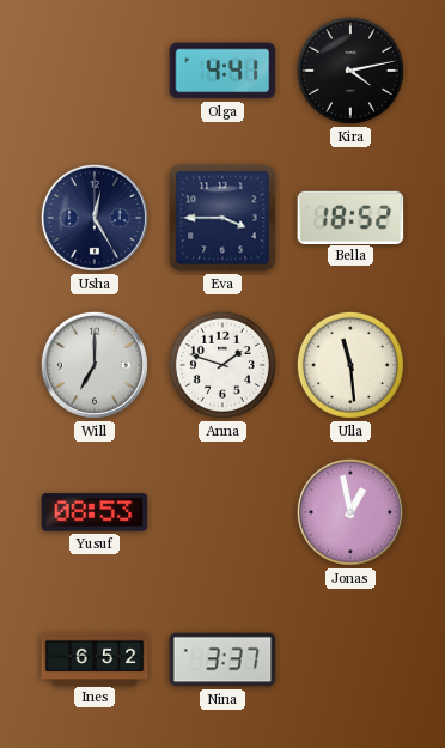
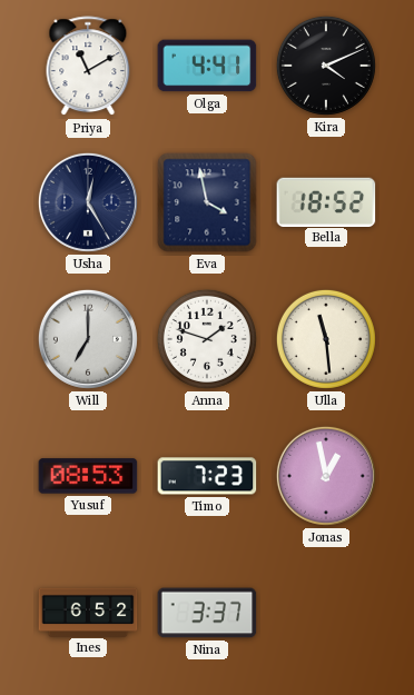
Priya: none -> 11:10
Kira: 4:13 -> 4:11
Eva: 3:45 -> 3:58
Timo: none -> 7:23
